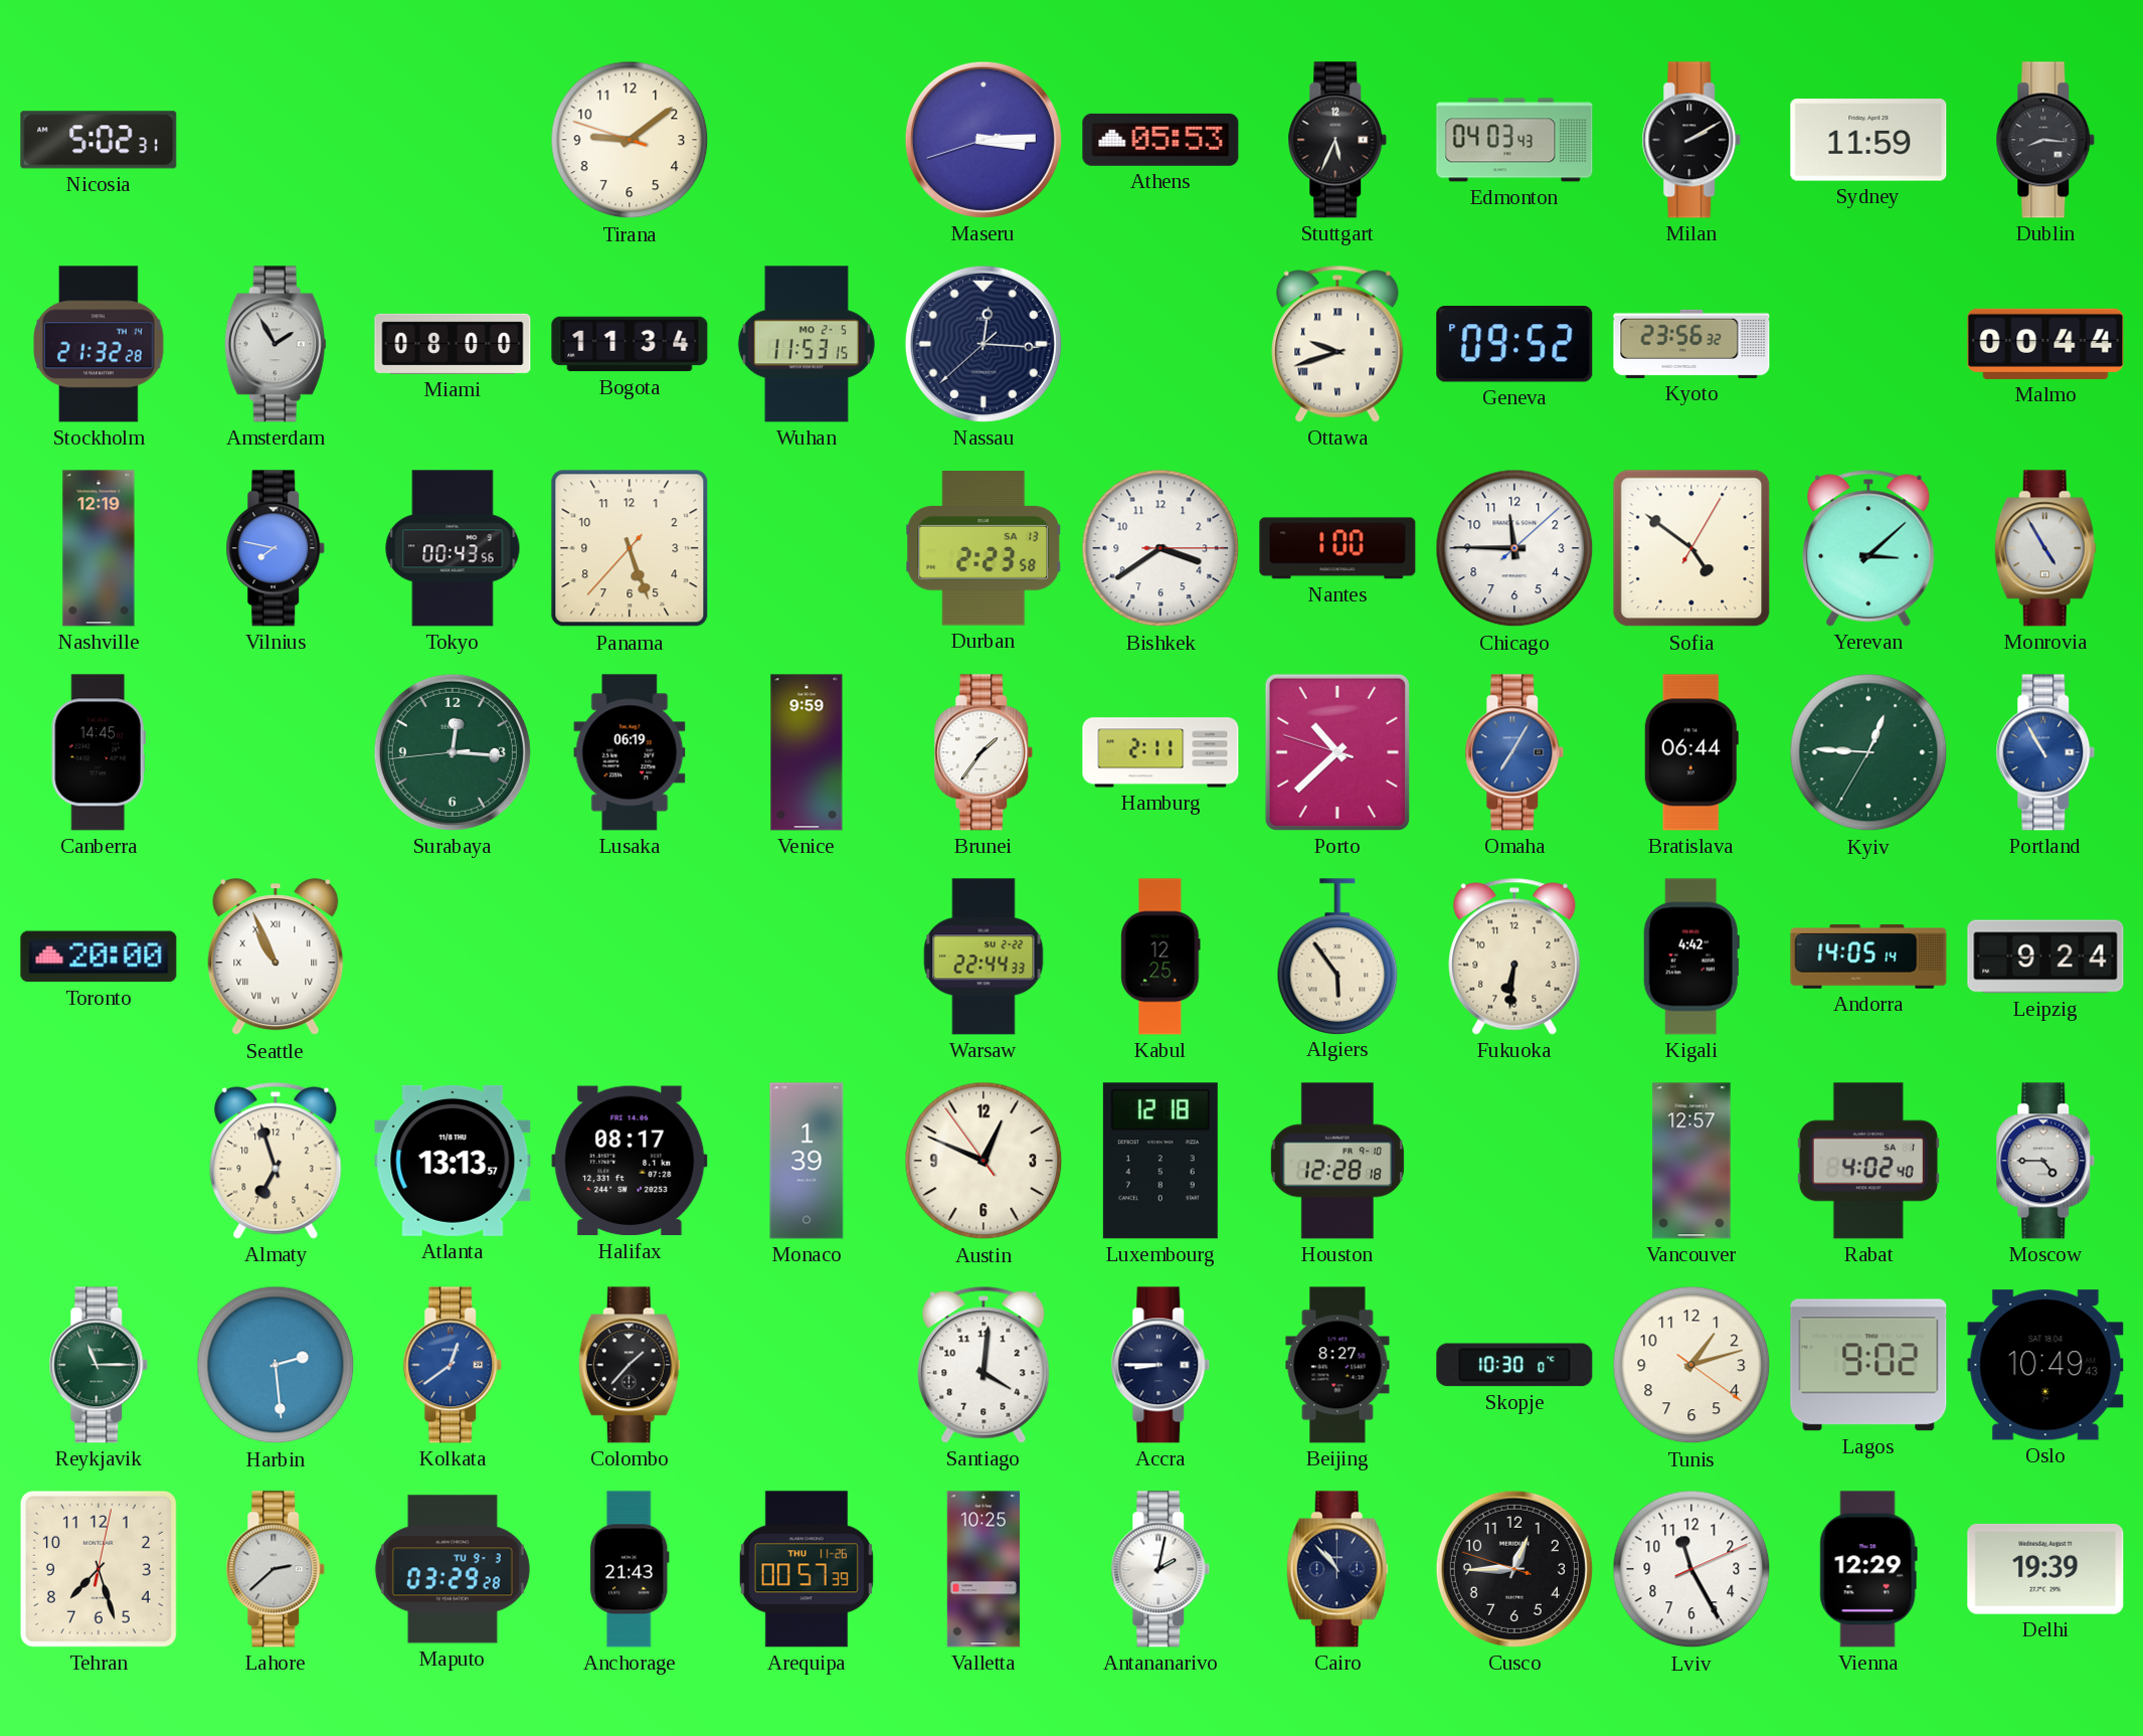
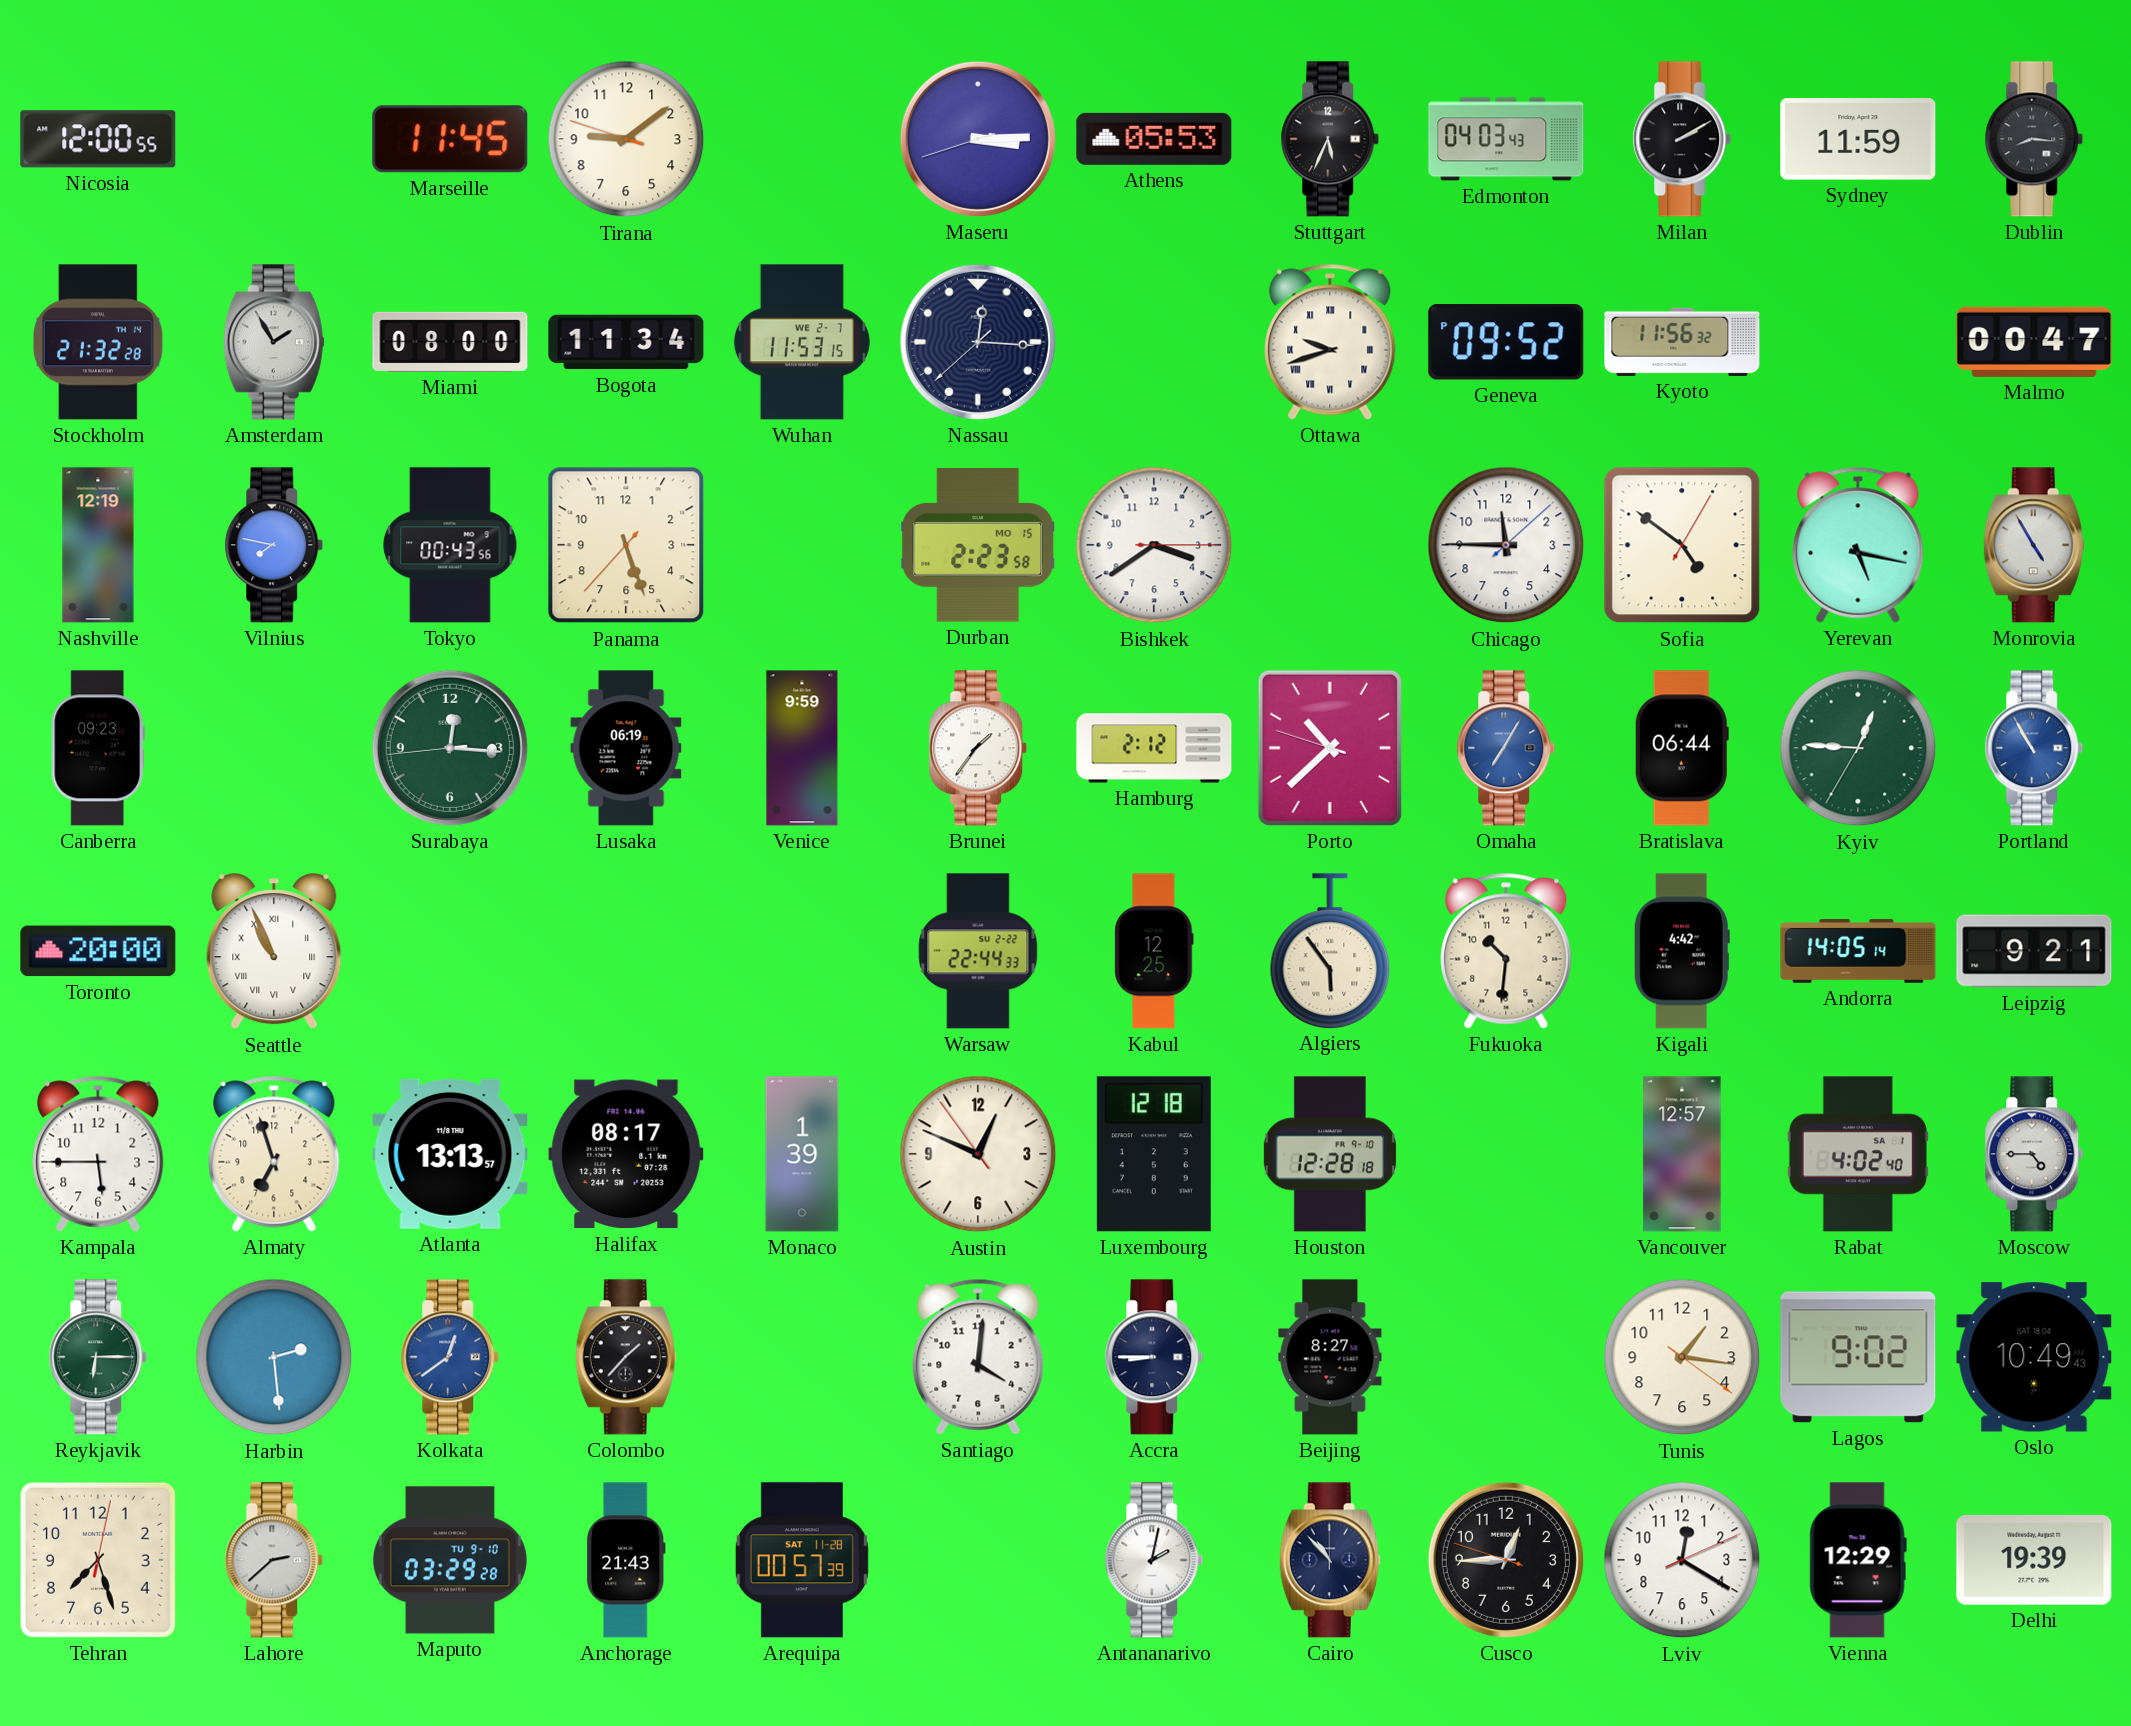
Nicosia: 5:02 -> 12:00
Marseille: none -> 11:45
Wuhan date: MO 2-5 -> WE 2-7
Kyoto: 23:56 -> 11:56
Malmo: 00:44 -> 00:47
Durban date: SA 13 -> MO 15
Nantes: 1:00 -> none
Yerevan: 3:08 -> 5:17
Canberra: 14:45 -> 09:23
Hamburg: 2:11 -> 2:12
Fukuoka: 6:31 -> 10:31
Leipzig: 9:24 -> 9:21
Kampala: none -> 5:45
Reykjavik: 11:15 -> 6:15
Skopje: 10:30 -> none
Tunis: 1:12 -> 1:16
Maputo date: TU 9-3 -> TU 9-10
Arequipa date: THU 11-26 -> SAT 11-28
Valletta: 10:25 -> none
Lviv: 11:25 -> 12:20
